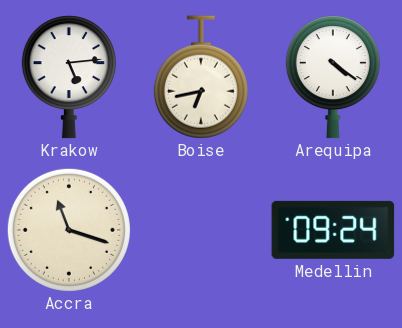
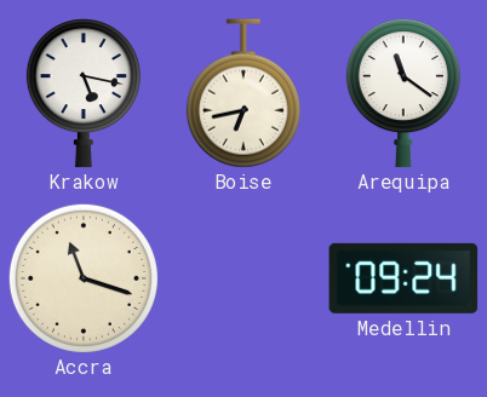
Krakow: 5:14 -> 5:17
Arequipa: 4:21 -> 11:21
